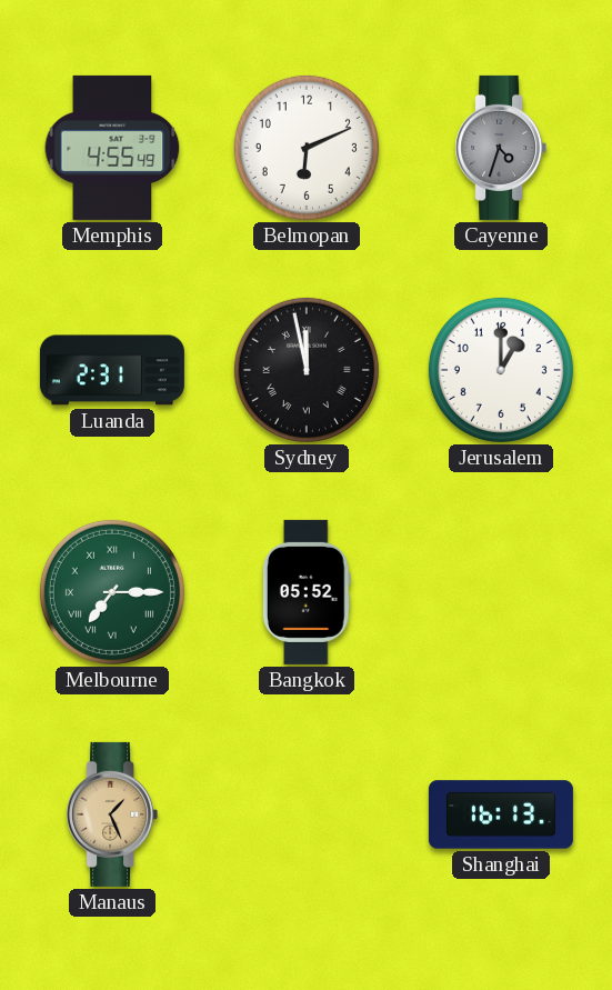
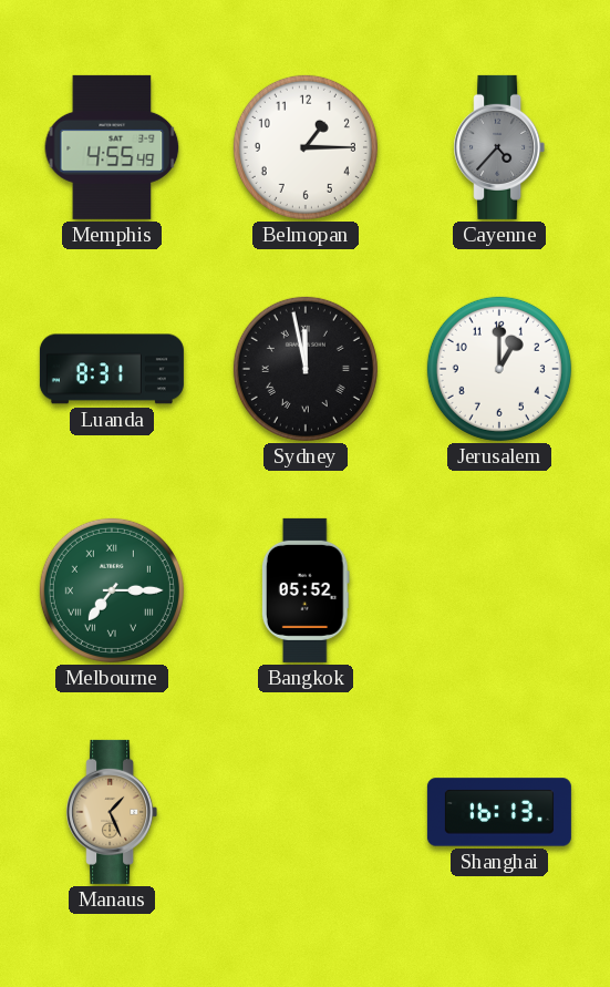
Belmopan: 6:11 -> 1:15
Cayenne: 4:33 -> 4:37
Luanda: 2:31 -> 8:31
